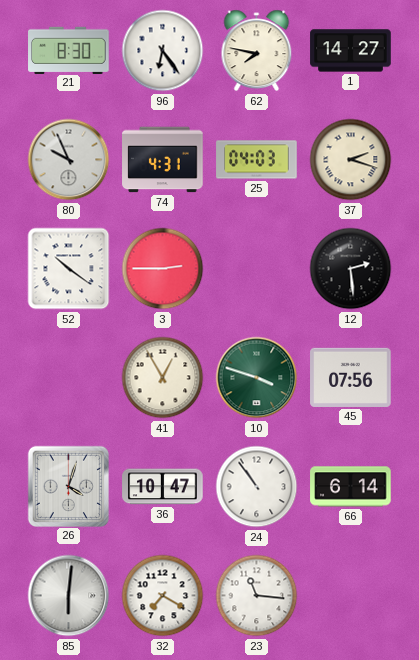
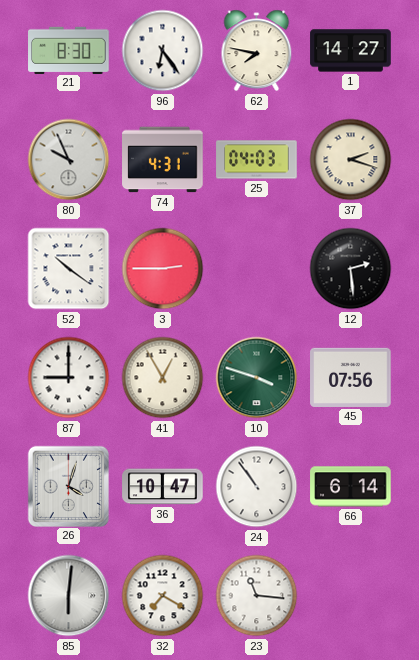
87: none -> 9:00
